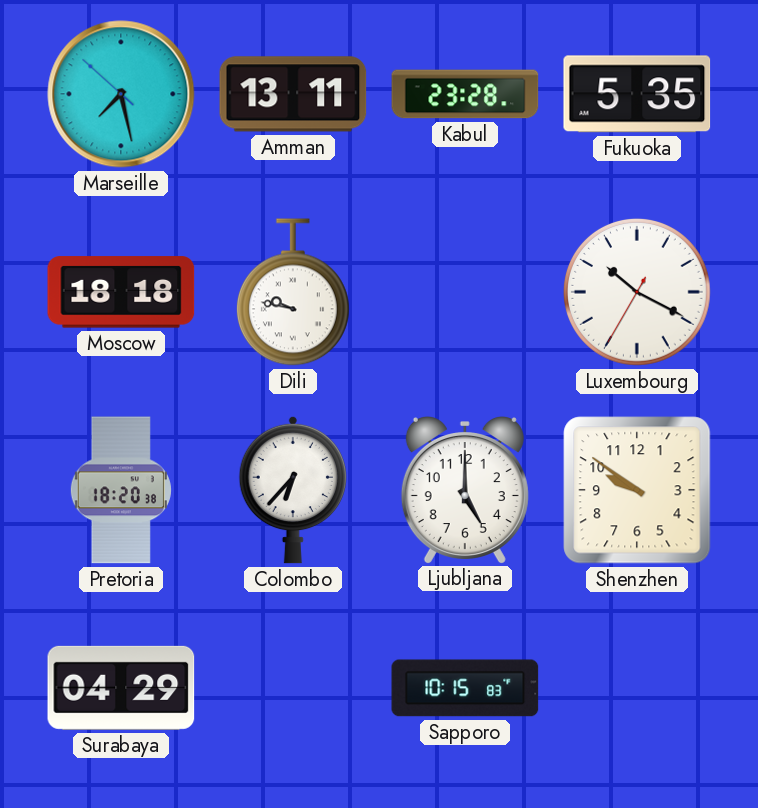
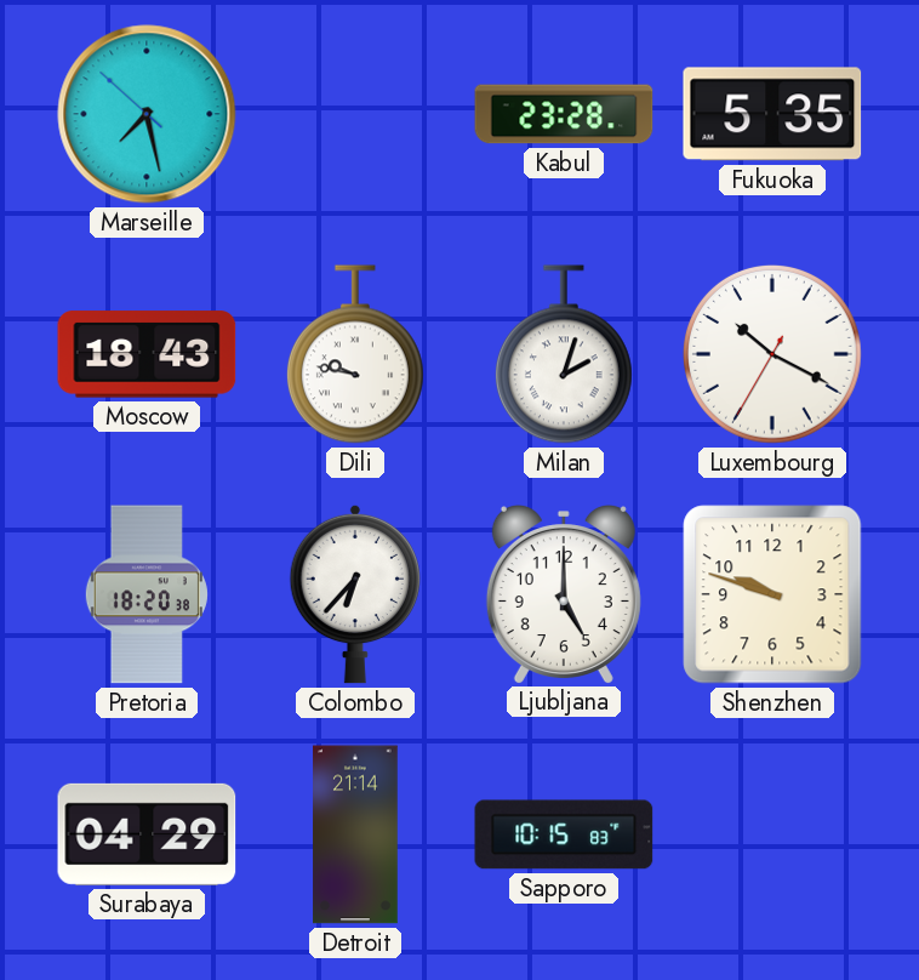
Amman: 13:11 -> none
Moscow: 18:18 -> 18:43
Milan: none -> 2:03
Shenzhen: 9:51 -> 9:48
Detroit: none -> 21:14
